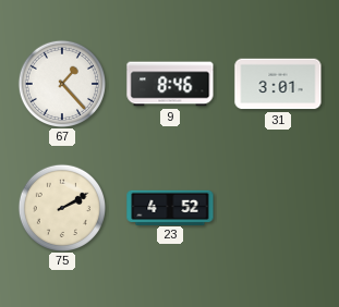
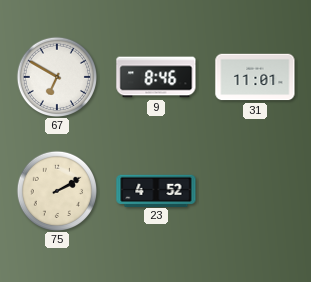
67: 1:23 -> 6:50
31: 3:01 -> 11:01
